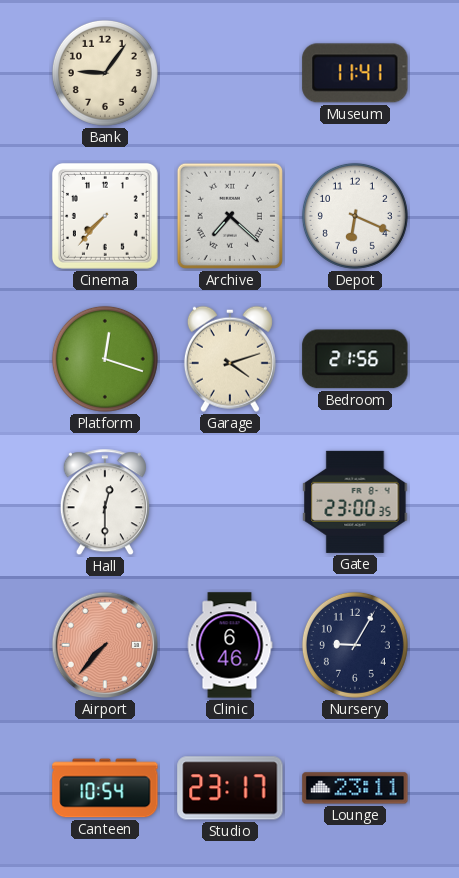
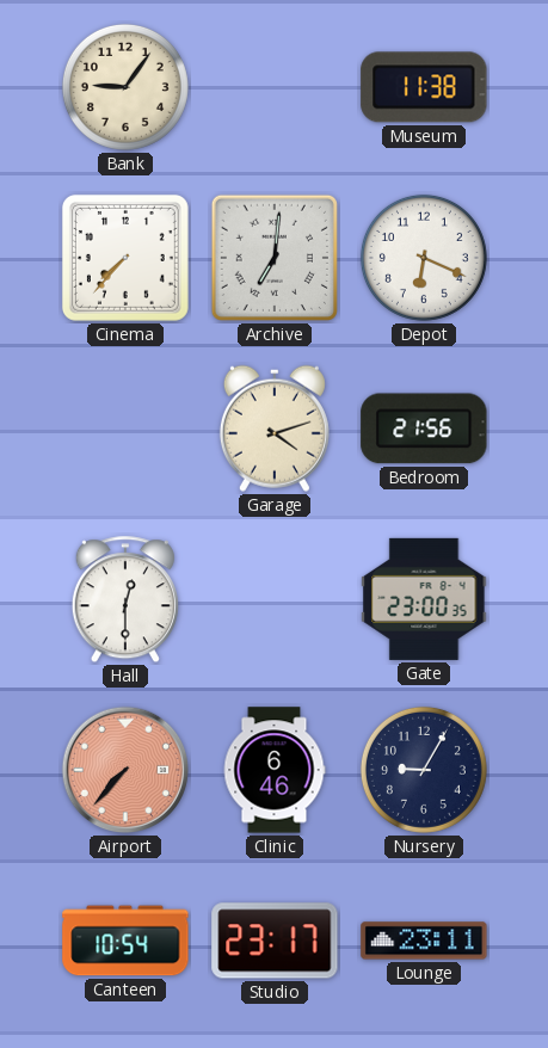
Museum: 11:41 -> 11:38
Archive: 7:22 -> 7:01
Platform: 12:18 -> none
